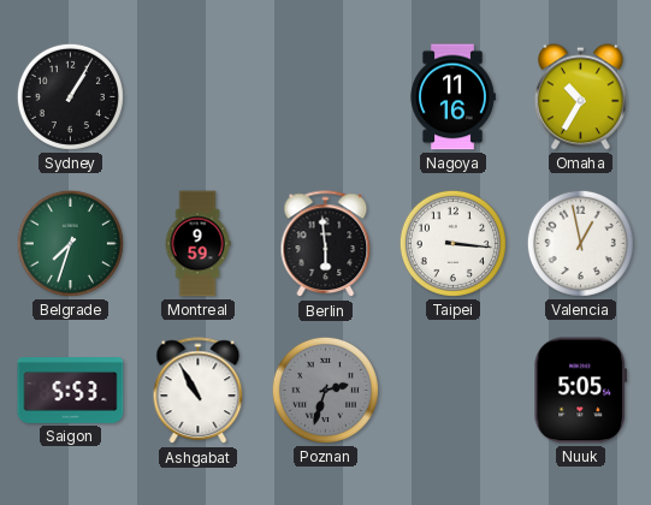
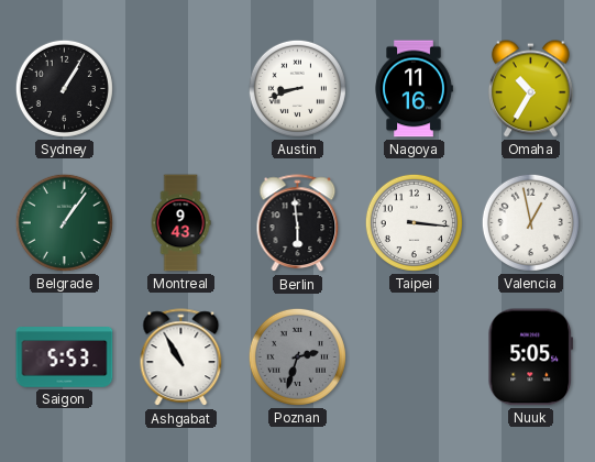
Austin: none -> 8:42
Belgrade: 7:33 -> 1:06
Montreal: 9:59 -> 9:43
